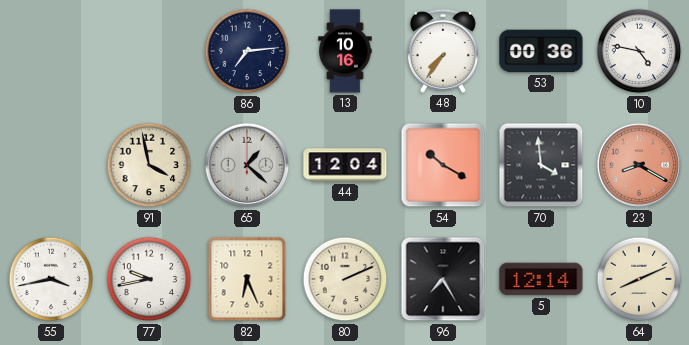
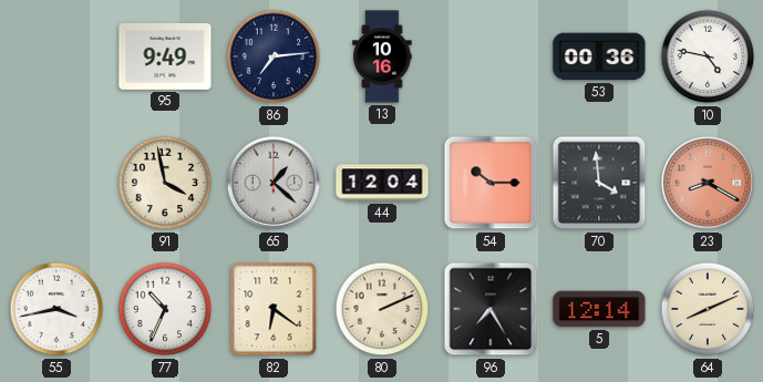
95: none -> 9:49
48: 7:36 -> none
54: 10:20 -> 10:15
77: 9:43 -> 10:34
82: 6:26 -> 6:21
